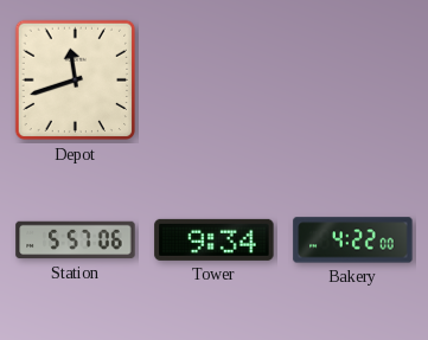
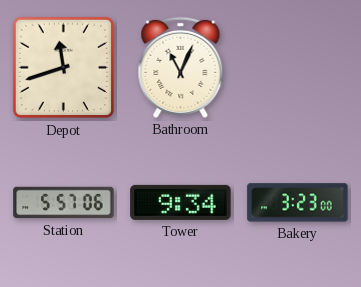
Bathroom: none -> 11:04
Bakery: 4:22 -> 3:23
